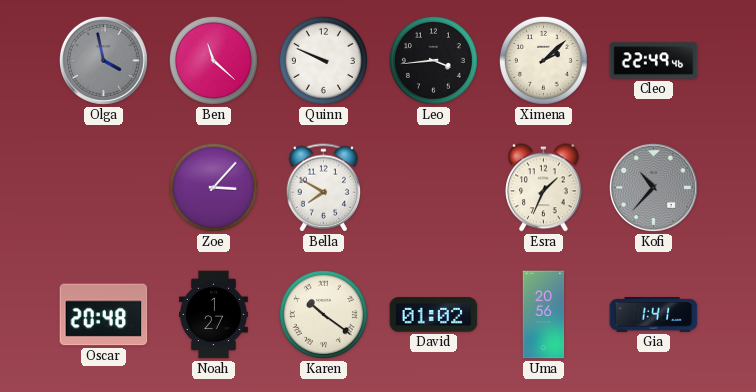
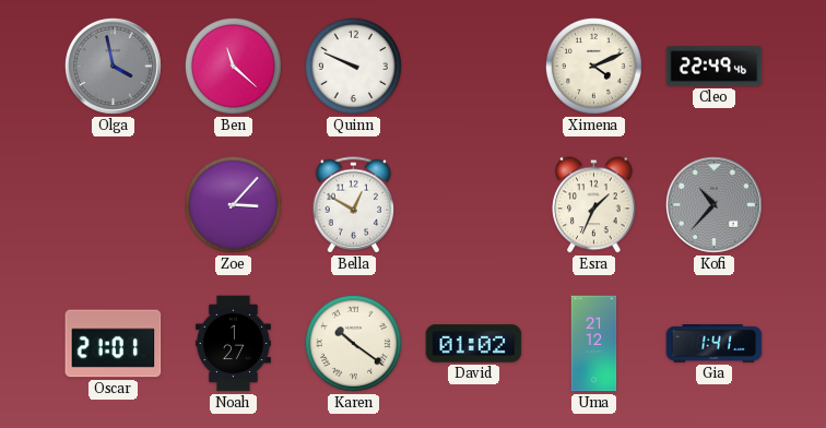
Leo: 3:44 -> none
Ximena: 2:08 -> 4:11
Bella: 7:50 -> 12:50
Oscar: 20:48 -> 21:01
Uma: 20:56 -> 21:12
